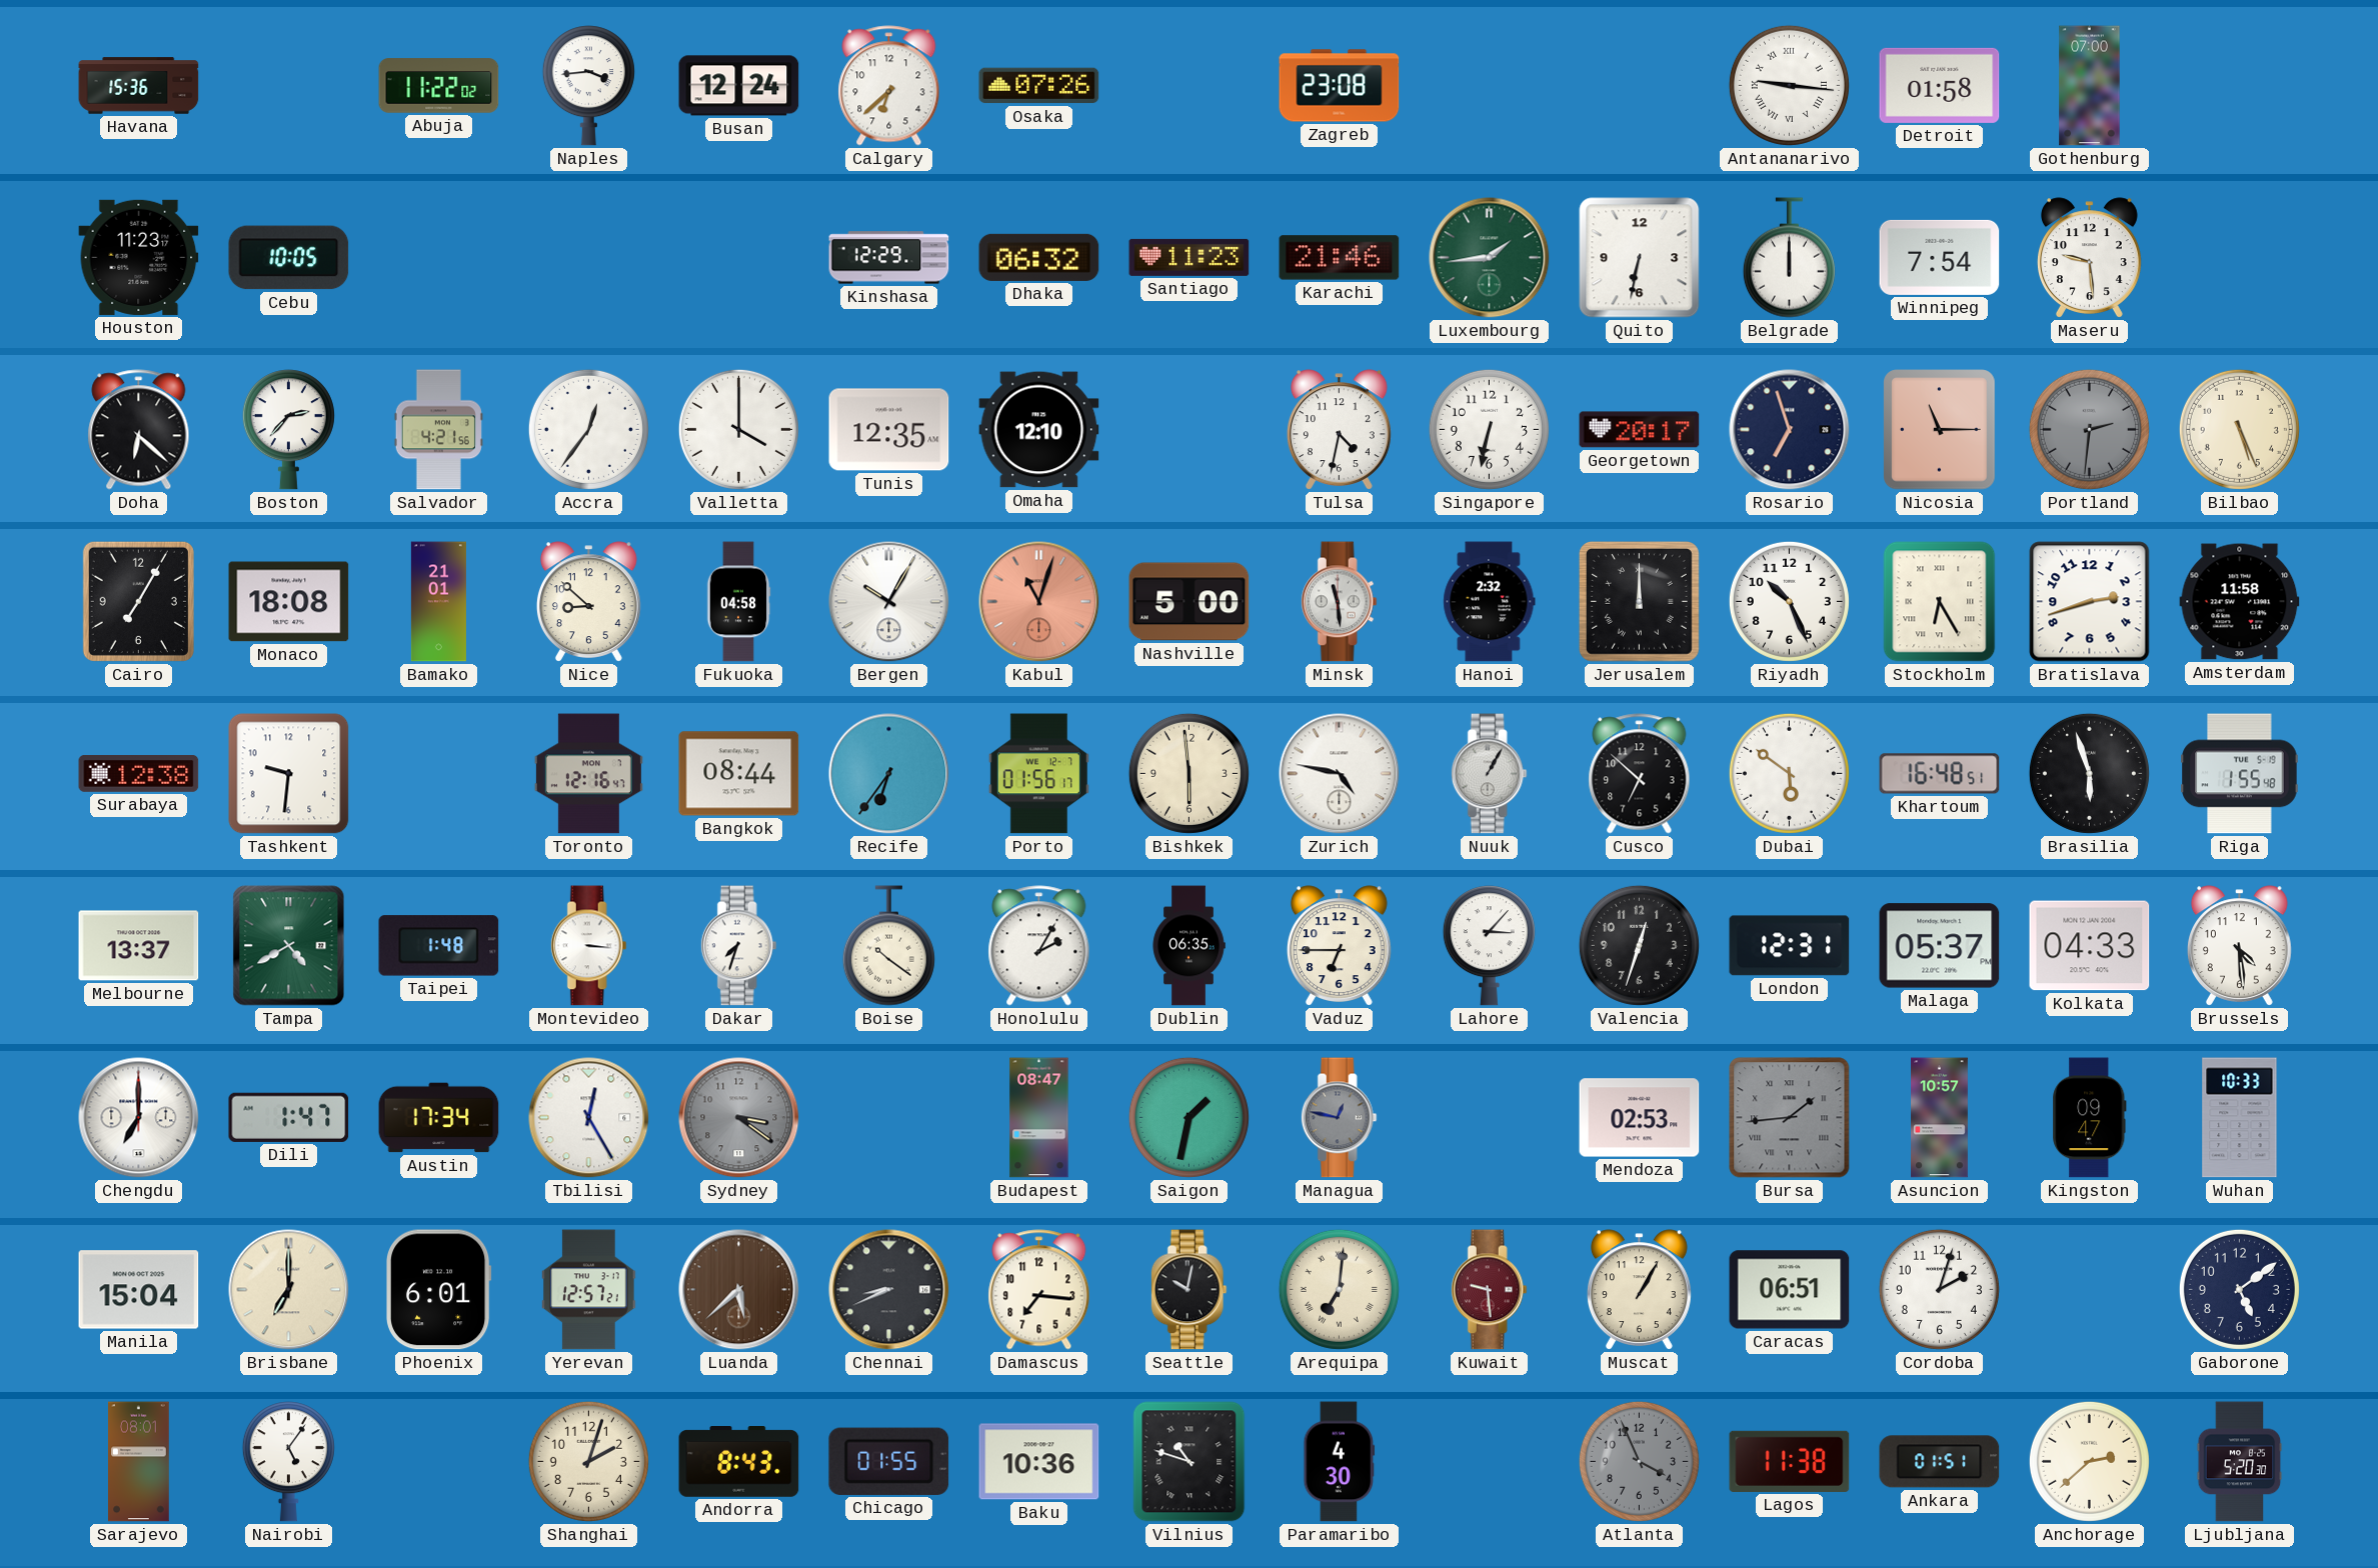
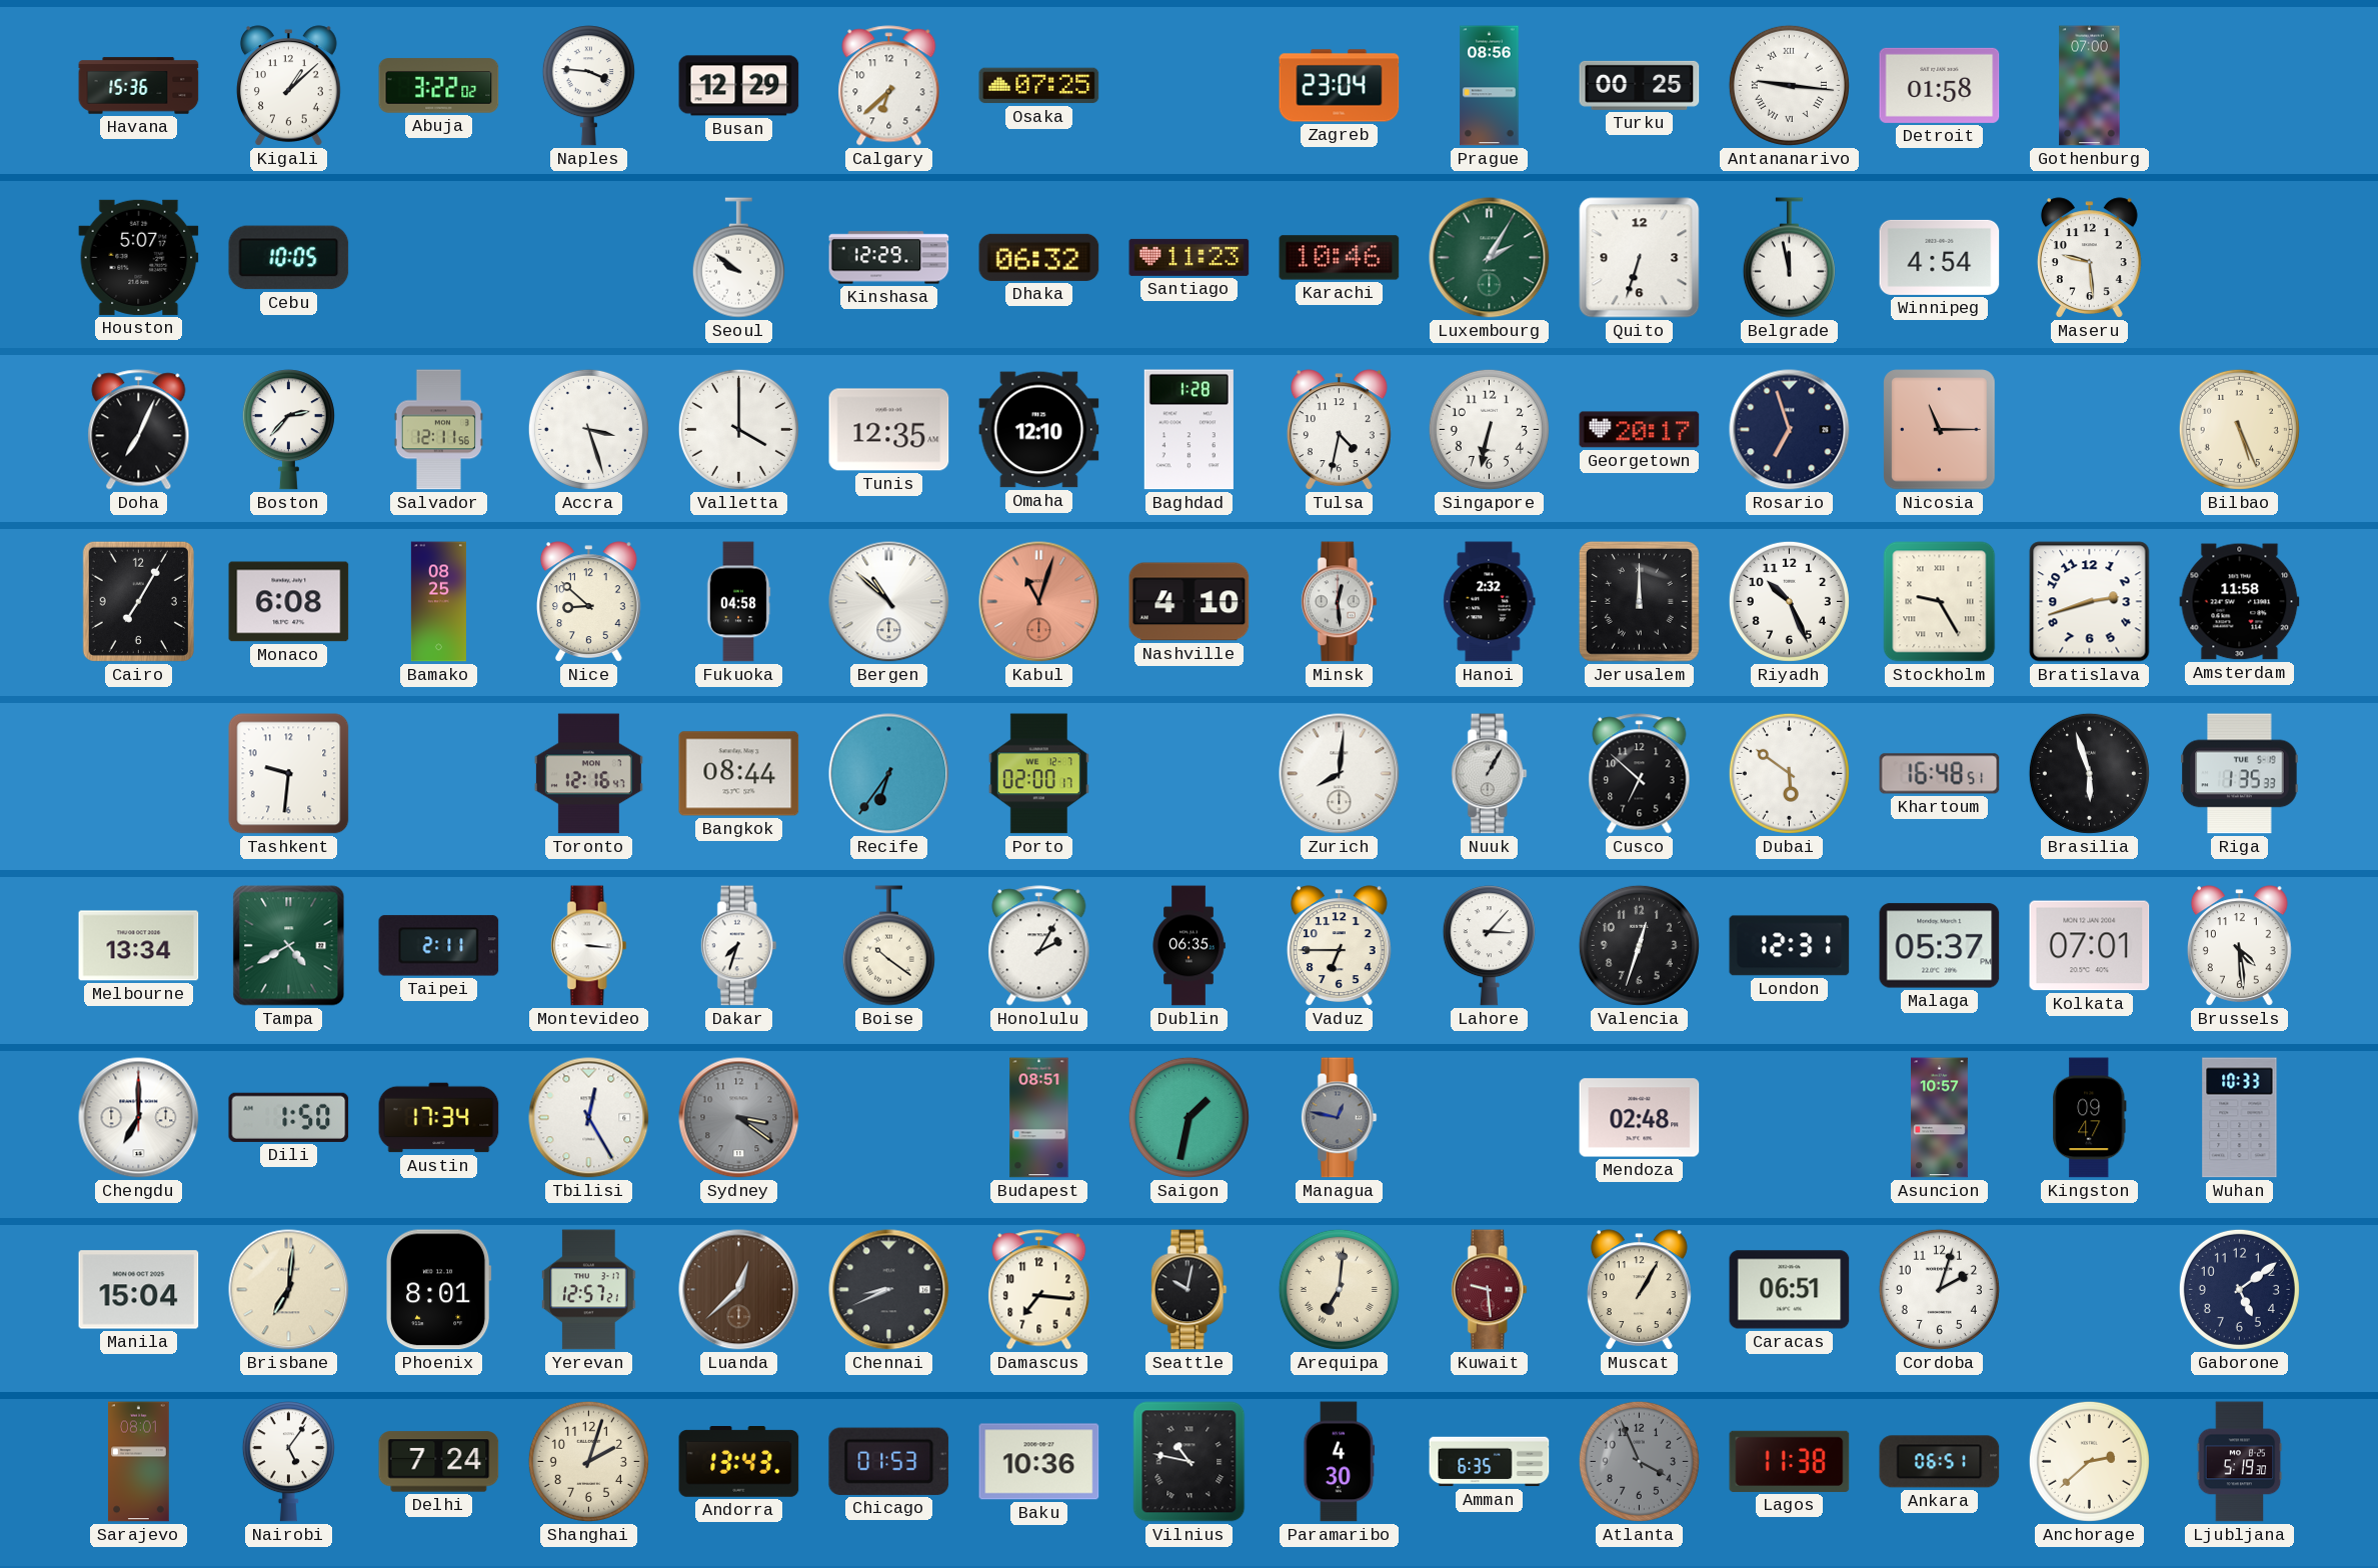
Kigali: none -> 1:08
Abuja: 11:22 -> 3:22
Naples: 3:44 -> 3:46
Busan: 12:24 -> 12:29
Osaka: 07:26 -> 07:25
Zagreb: 23:08 -> 23:04
Prague: none -> 08:56
Turku: none -> 00:25
Houston: 11:23 -> 5:07
Seoul: none -> 9:51
Karachi: 21:46 -> 10:46
Luxembourg: 1:44 -> 2:05
Quito: 6:32 -> 6:33
Belgrade: 12:00 -> 11:58
Winnipeg: 7:54 -> 4:54
Doha: 6:22 -> 7:04
Salvador: 4:21 -> 12:11
Accra: 12:36 -> 3:27
Baghdad: none -> 1:28
Portland: 2:31 -> none
Monaco: 18:08 -> 6:08
Bamako: 21:01 -> 08:25
Bergen: 10:05 -> 10:52
Nashville: 5:00 -> 4:10
Minsk: 11:29 -> 12:29
Stockholm: 6:25 -> 9:25
Surabaya: 12:38 -> none
Porto: 01:56 -> 02:00
Bishkek: 5:59 -> none
Zurich: 4:47 -> 8:01
Riga: 1:55 -> 1:35
Melbourne: 13:37 -> 13:34
Taipei: 1:48 -> 2:11
Kolkata: 04:33 -> 07:01
Dili: 1:47 -> 1:50
Budapest: 08:47 -> 08:51
Mendoza: 02:53 -> 02:48
Bursa: 1:44 -> none
Brisbane: 7:00 -> 7:01
Phoenix: 6:01 -> 8:01
Luanda: 5:38 -> 12:38
Delhi: none -> 7:24
Andorra: 8:43 -> 13:43
Chicago: 01:55 -> 01:53
Vilnius: 10:48 -> 10:47
Amman: none -> 6:35
Ankara: 01:51 -> 06:51
Ljubljana: 5:20 -> 5:19
